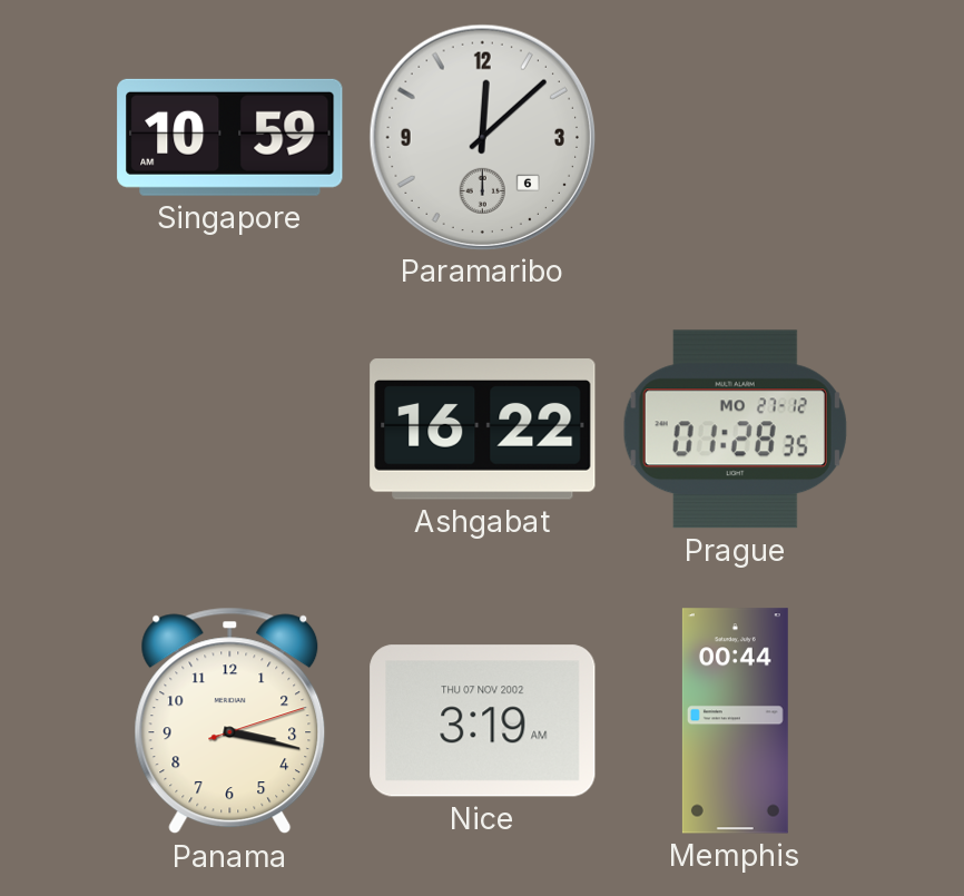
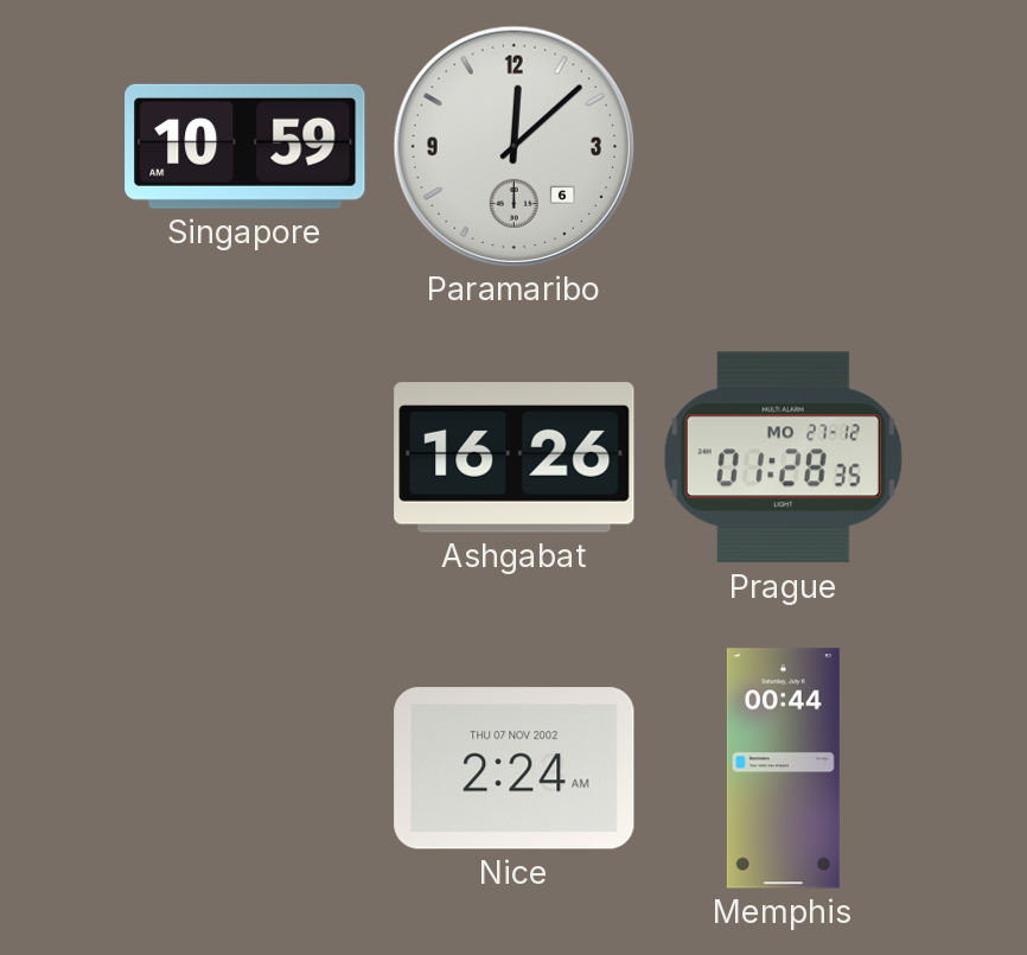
Ashgabat: 16:22 -> 16:26
Panama: 3:17 -> none
Nice: 3:19 -> 2:24
